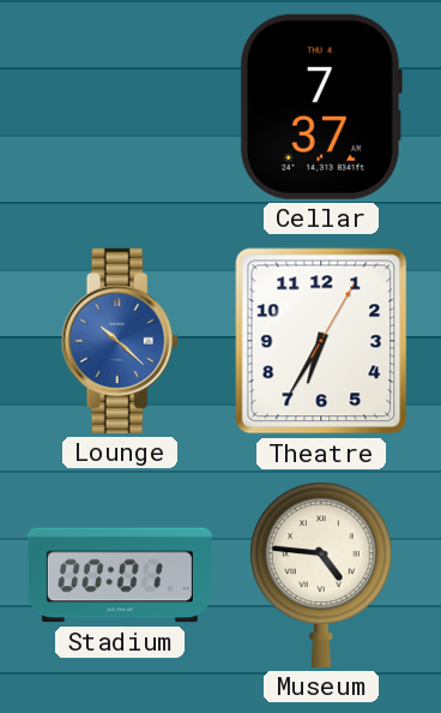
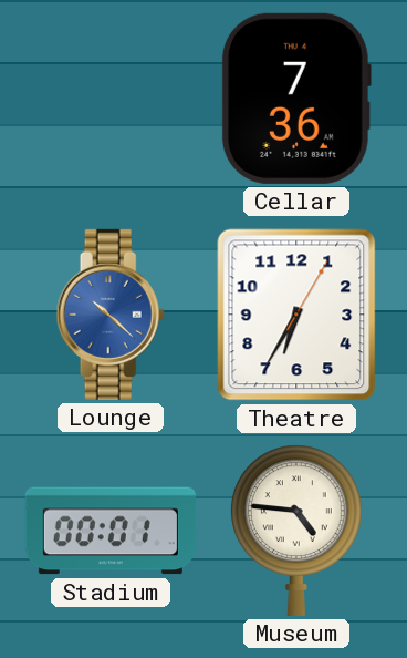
Cellar: 7:37 -> 7:36
